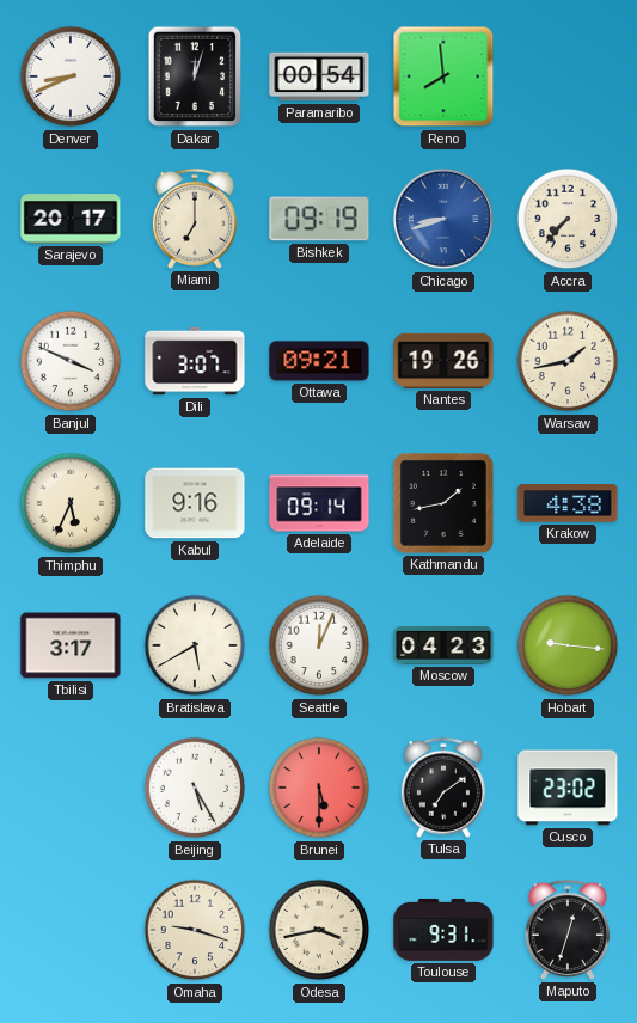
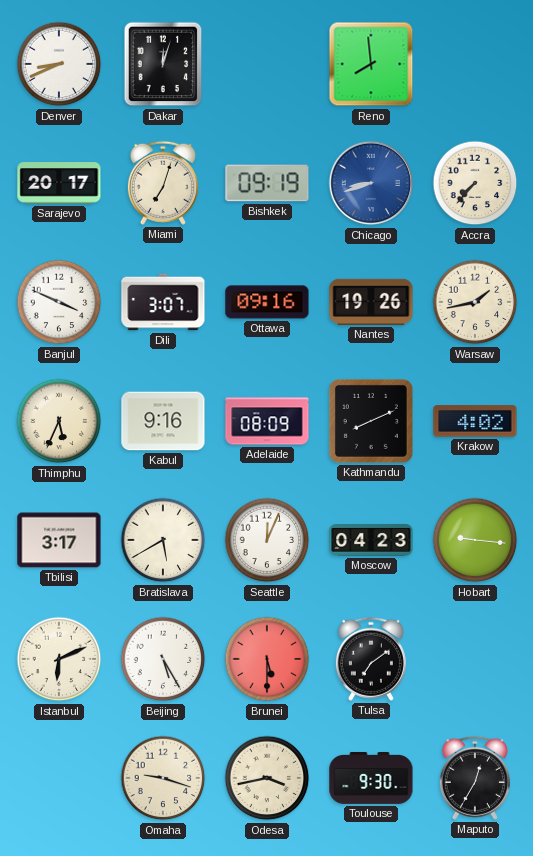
Paramaribo: 00:54 -> none
Miami: 7:00 -> 7:03
Ottawa: 09:21 -> 09:16
Adelaide: 09:14 -> 08:09
Kathmandu: 1:43 -> 8:11
Krakow: 4:38 -> 4:02
Istanbul: none -> 6:11
Cusco: 23:02 -> none
Toulouse: 9:31 -> 9:30
Maputo: 12:33 -> 12:35
